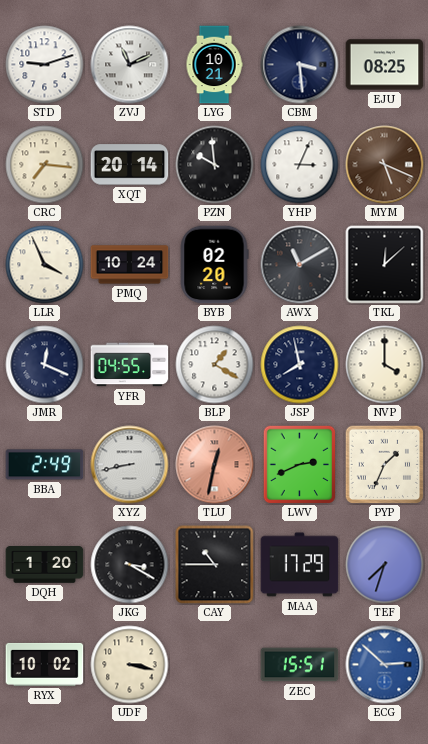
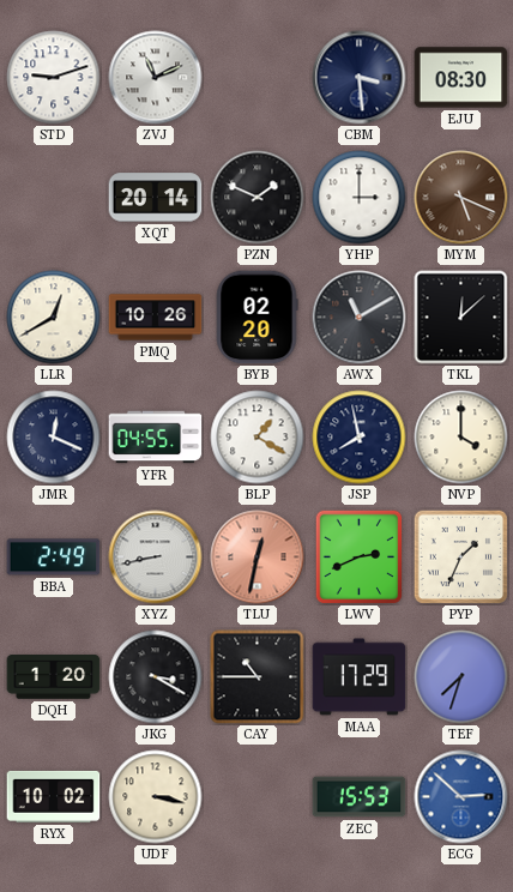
LYG: 10:21 -> none
EJU: 08:25 -> 08:30
CRC: 7:16 -> none
PZN: 9:59 -> 1:49
YHP: 3:04 -> 3:00
LLR: 3:56 -> 12:40
PMQ: 10:24 -> 10:26
ZEC: 15:51 -> 15:53
